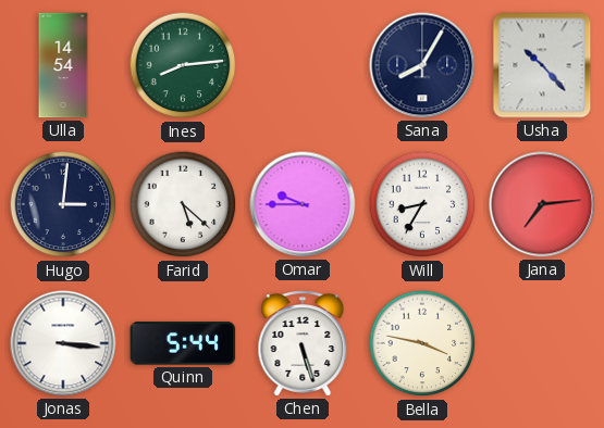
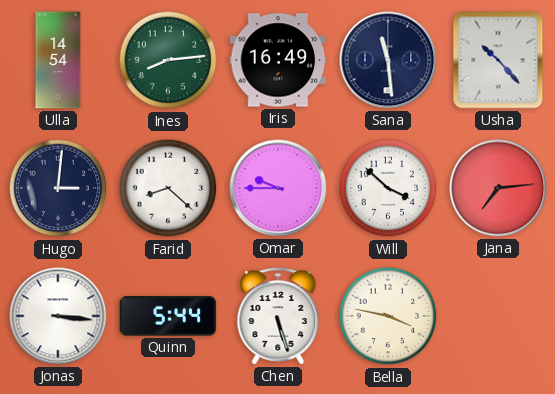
Iris: none -> 16:49
Sana: 8:05 -> 11:29
Farid: 5:22 -> 8:22
Will: 8:35 -> 3:52
